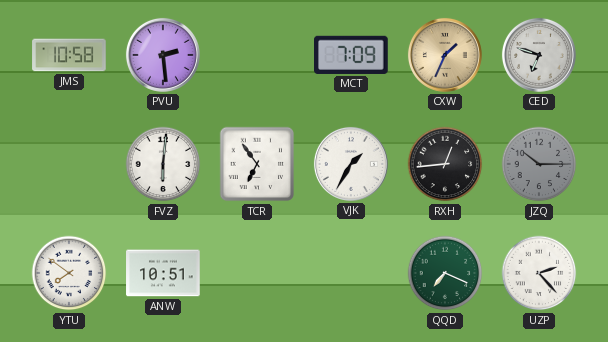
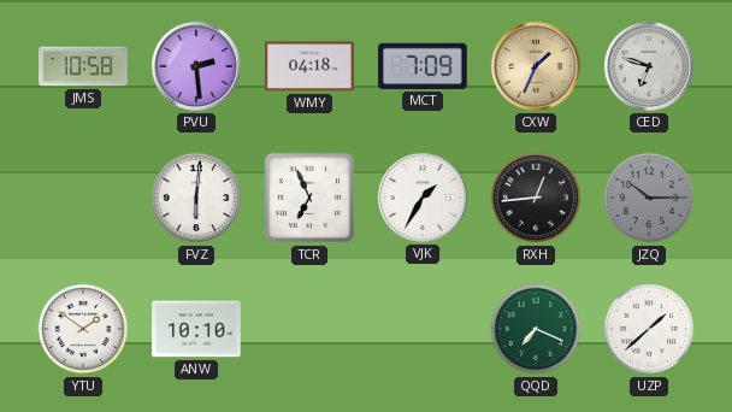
WMY: none -> 04:18
TCR: 6:54 -> 6:56
YTU: 7:51 -> 1:51
ANW: 10:51 -> 10:10
UZP: 2:23 -> 1:38
